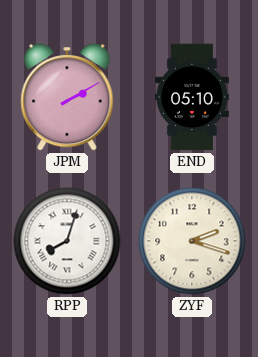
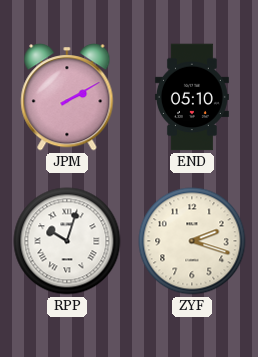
RPP: 8:03 -> 10:03
